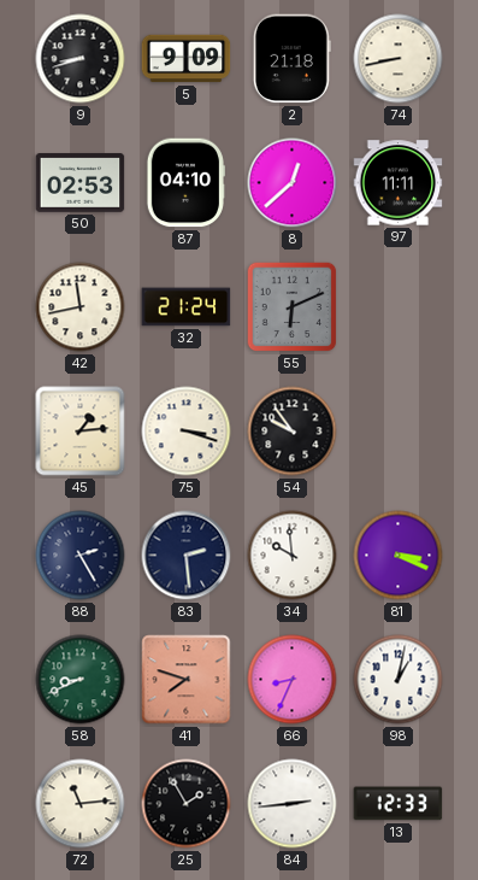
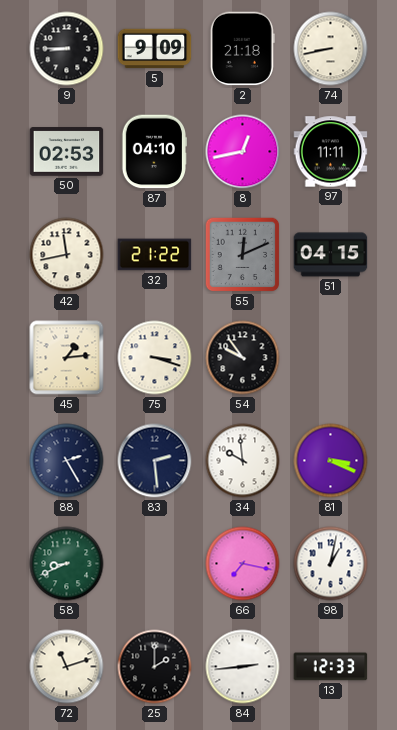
9: 8:42 -> 8:45
8: 12:38 -> 12:43
32: 21:24 -> 21:22
55: 6:11 -> 12:11
51: none -> 04:15
41: 7:48 -> none
66: 8:34 -> 7:17
72: 11:14 -> 11:12
25: 1:55 -> 2:00
